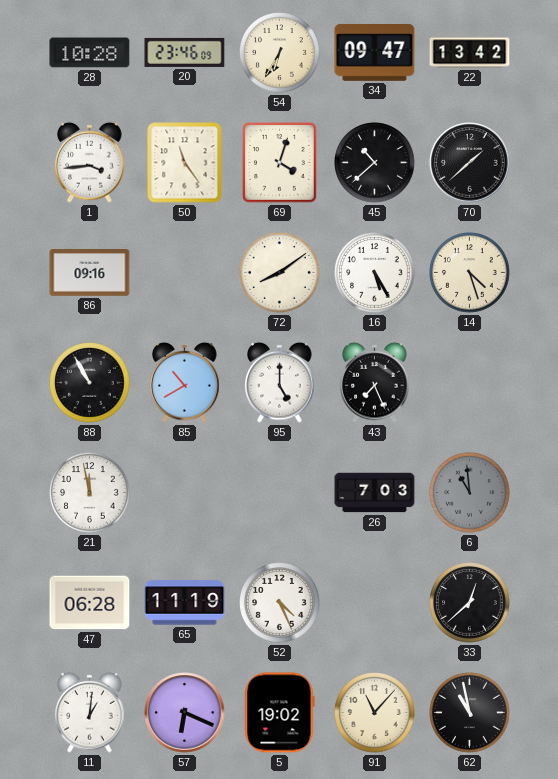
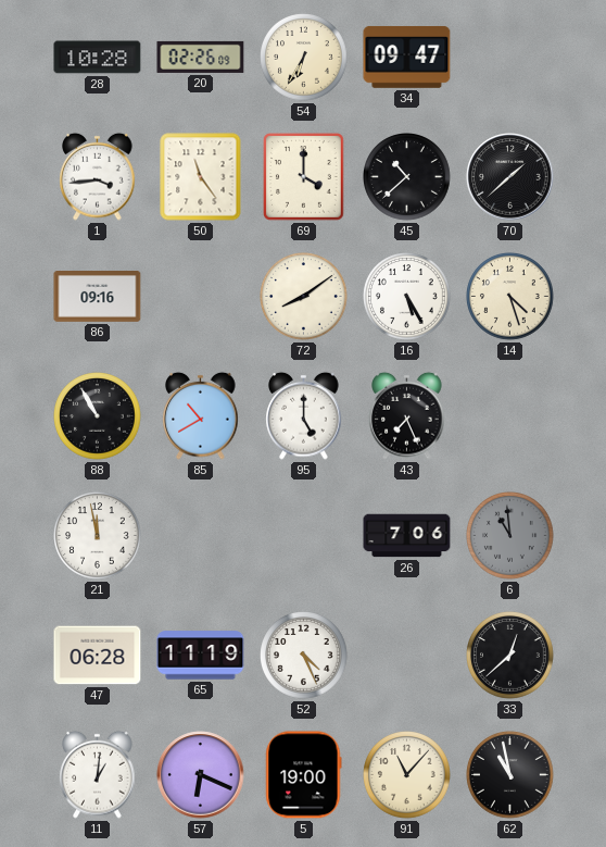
20: 23:46 -> 02:26
22: 13:42 -> none
69: 4:03 -> 4:00
26: 7:03 -> 7:06
5: 19:02 -> 19:00
